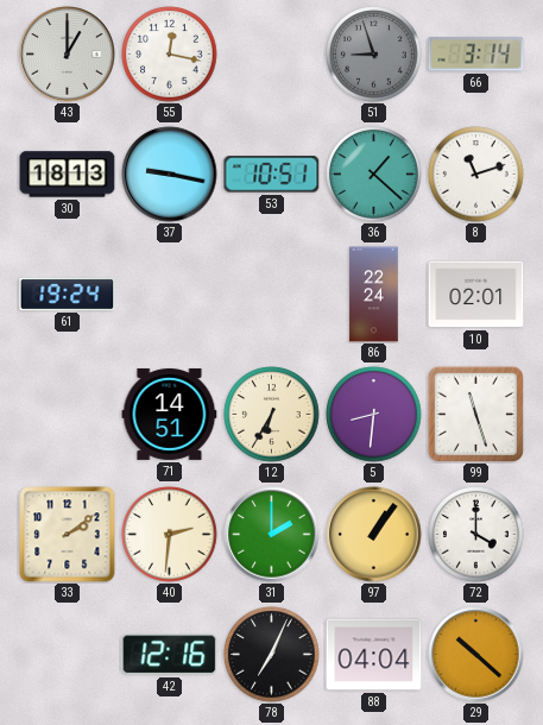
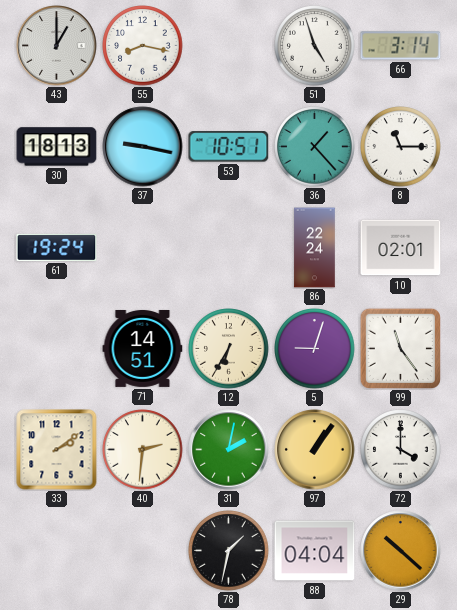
55: 12:17 -> 8:17
51: 8:57 -> 4:57
51 dial: grey -> white
36: 1:22 -> 1:23
8: 11:12 -> 11:15
5: 8:31 -> 9:03
99: 11:27 -> 11:24
31: 2:00 -> 2:02
42: 12:16 -> none
78: 7:04 -> 1:32
